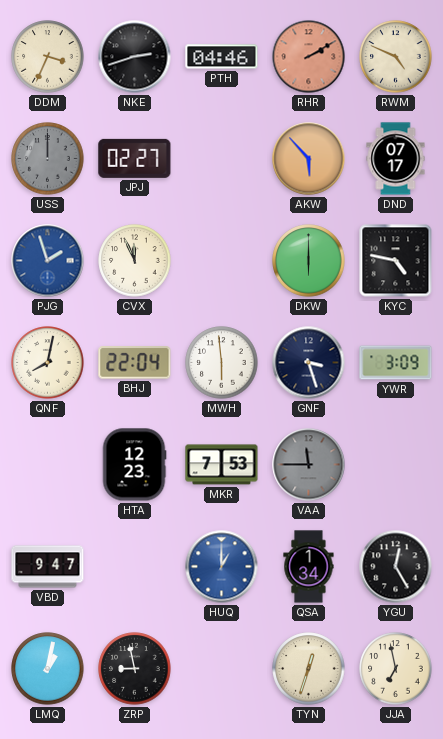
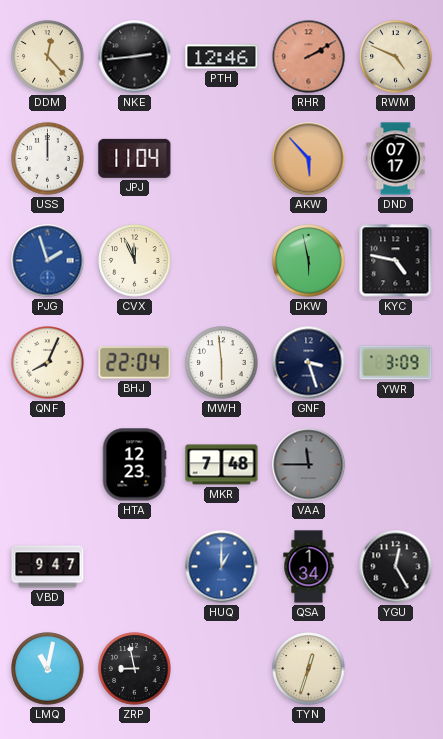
DDM: 3:34 -> 12:23
NKE: 2:42 -> 2:44
PTH: 04:46 -> 12:46
USS dial: grey -> white
JPJ: 02:27 -> 11:04
DKW: 6:00 -> 5:58
QNF: 8:02 -> 8:04
MKR: 7:53 -> 7:48
LMQ: 1:02 -> 11:02
JJA: 6:58 -> none
